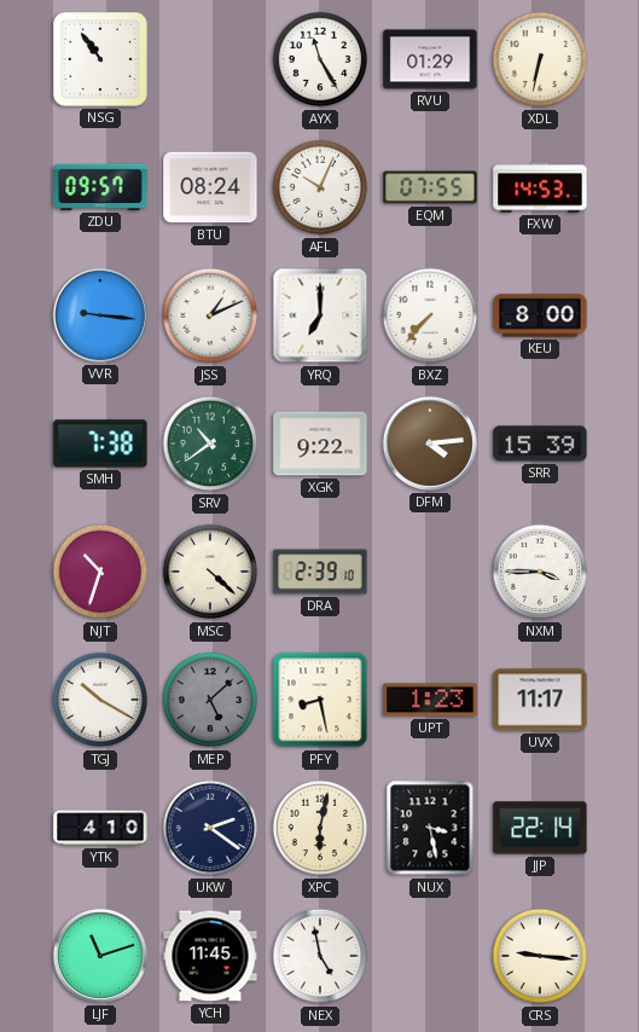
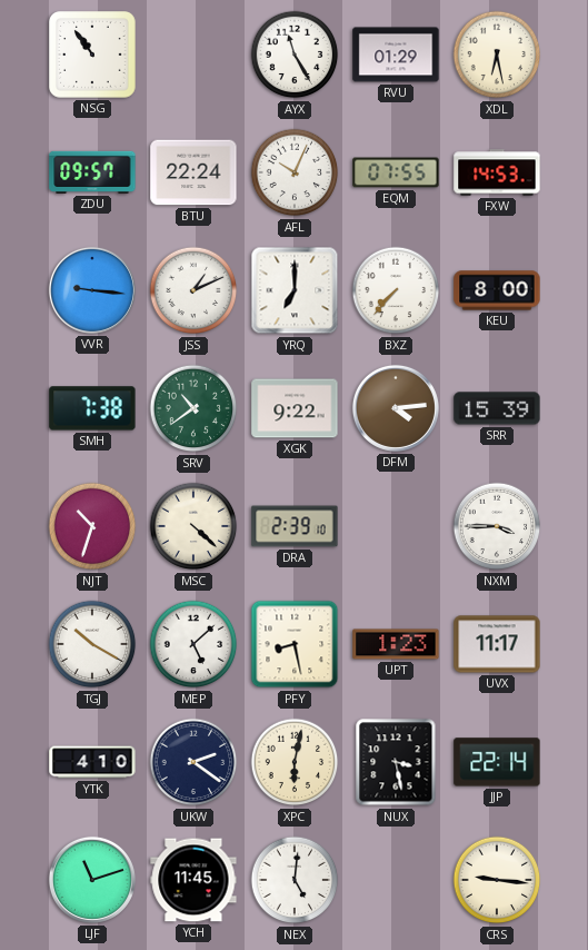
XDL: 6:32 -> 6:28
BTU: 08:24 -> 22:24
MEP dial: grey -> white
NEX: 4:58 -> 5:01
